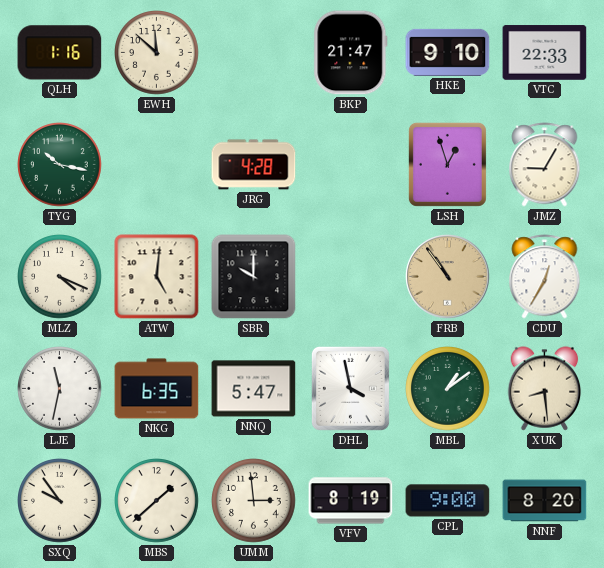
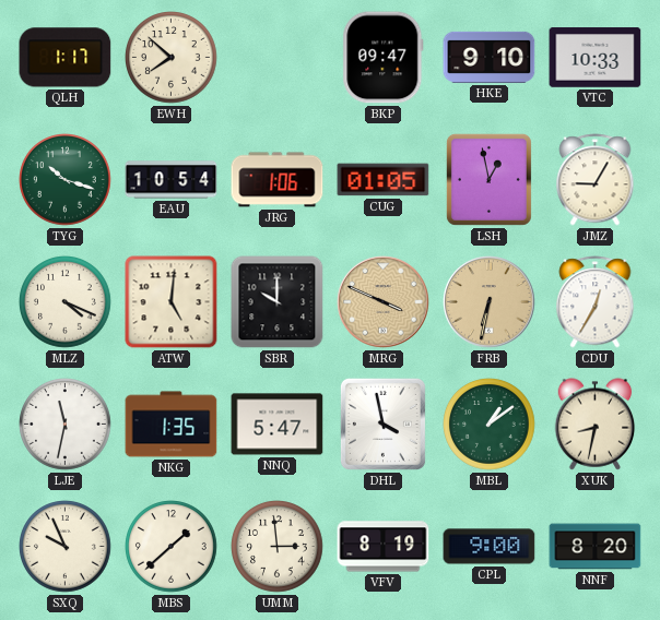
QLH: 1:16 -> 1:17
EWH: 11:52 -> 7:52
BKP: 21:47 -> 09:47
VTC: 22:33 -> 10:33
TYG: 10:17 -> 10:18
EAU: none -> 10:54
JRG: 4:28 -> 1:06
CUG: none -> 01:05
LSH: 12:57 -> 12:58
MRG: none -> 3:49
FRB: 10:54 -> 6:32
NKG: 6:35 -> 1:35
XUK: 8:29 -> 8:32
SXQ: 9:54 -> 9:56
